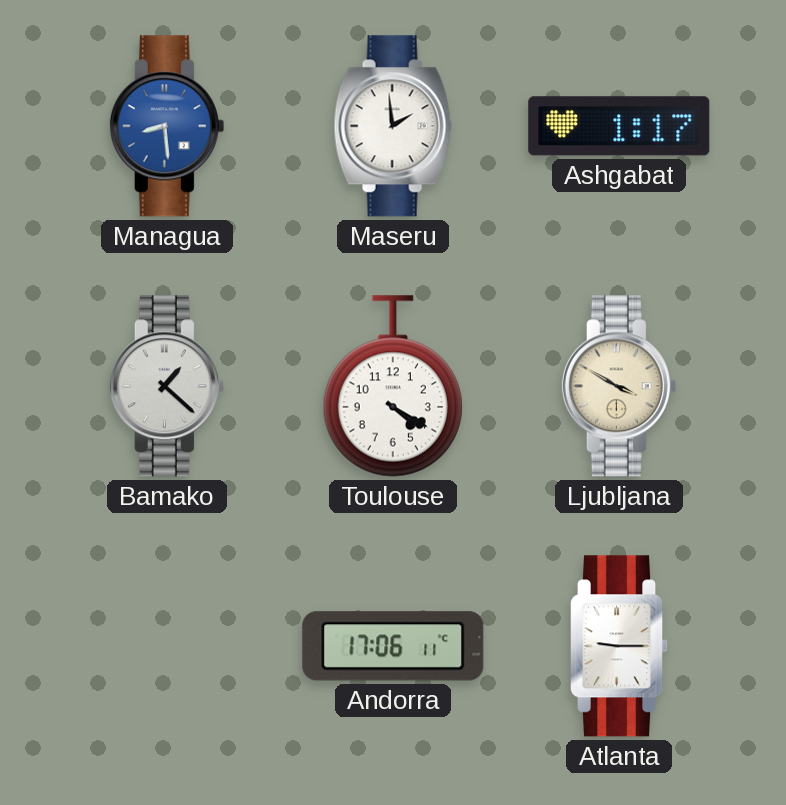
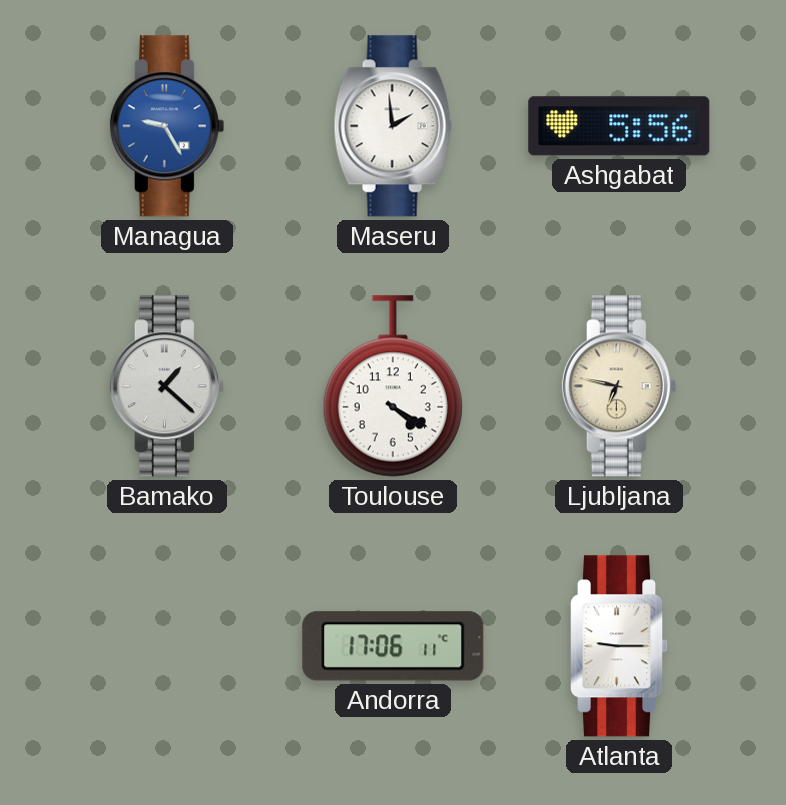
Managua: 8:29 -> 9:25
Ashgabat: 1:17 -> 5:56
Ljubljana: 3:50 -> 6:47
